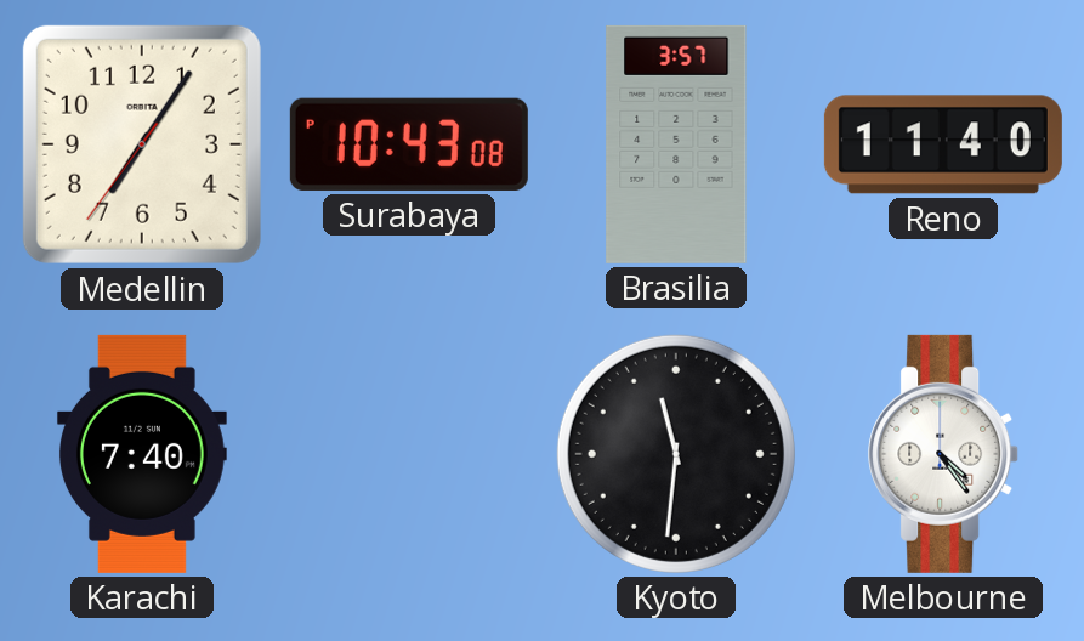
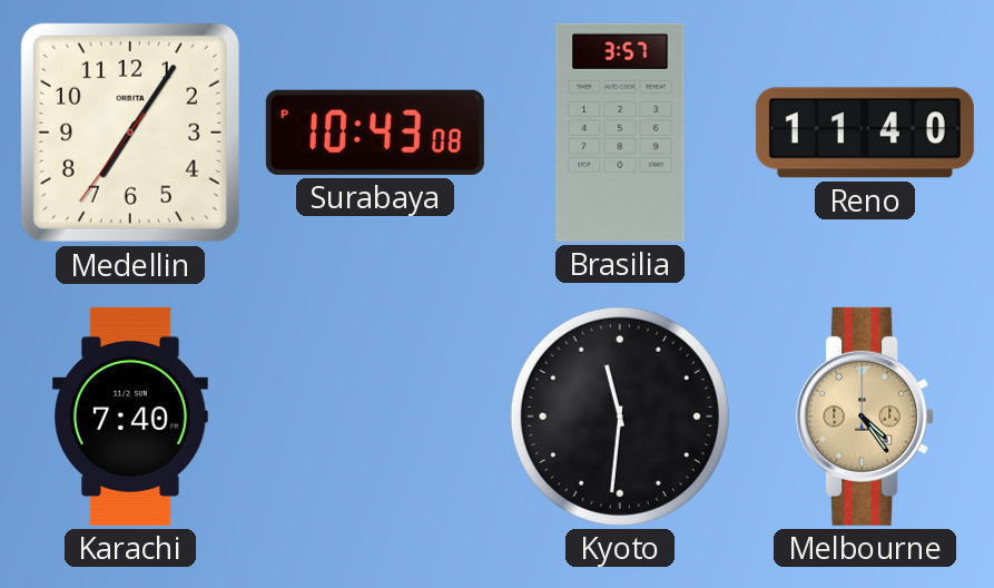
Melbourne dial: white -> champagne
